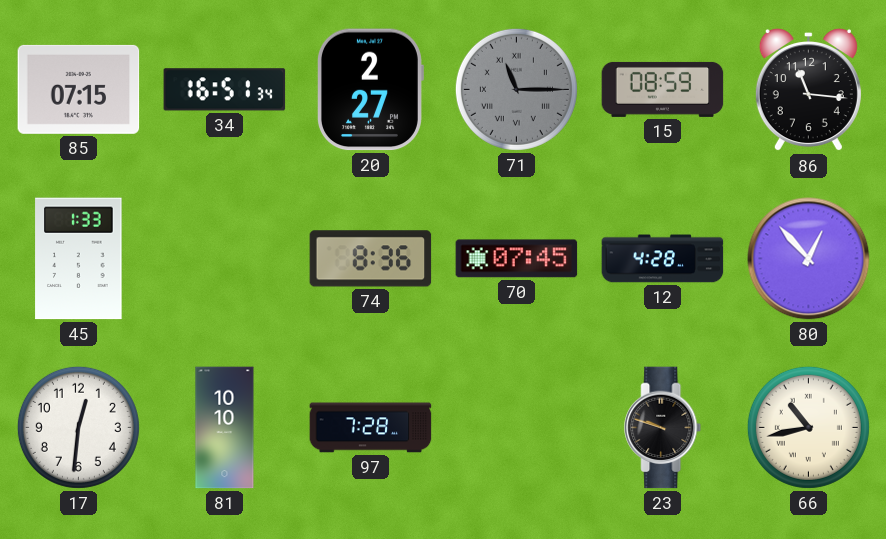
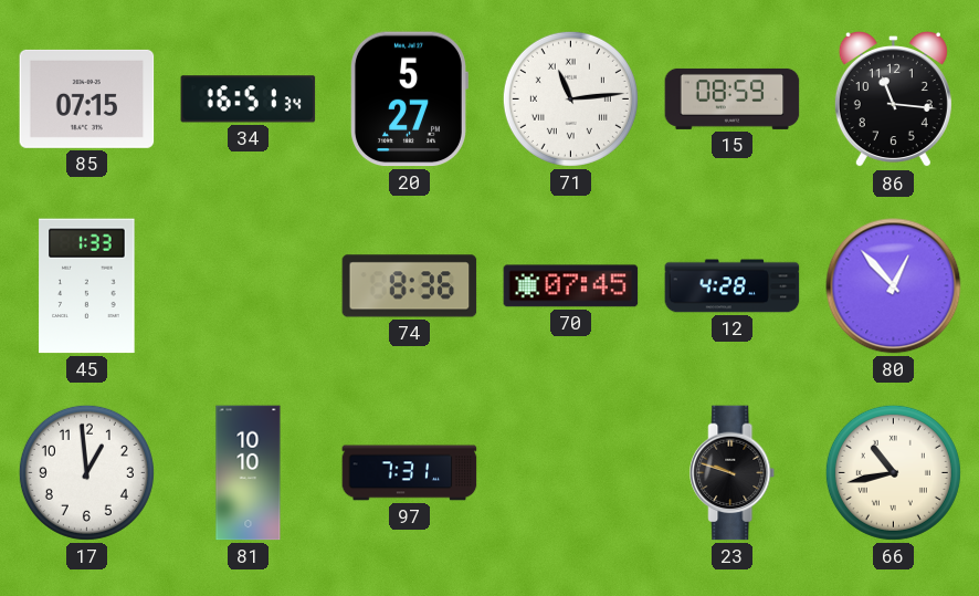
20: 2:27 -> 5:27
71: 11:15 -> 11:14
71 dial: grey -> white
17: 12:31 -> 12:59
97: 7:28 -> 7:31
